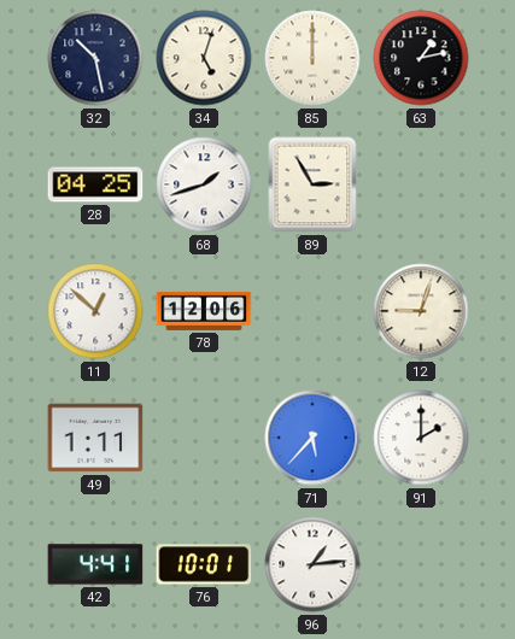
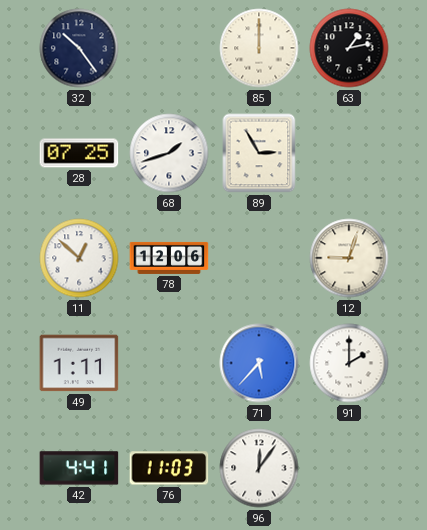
32: 10:28 -> 10:24
34: 5:03 -> none
28: 04:25 -> 07:25
76: 10:01 -> 11:03
96: 1:14 -> 12:06
